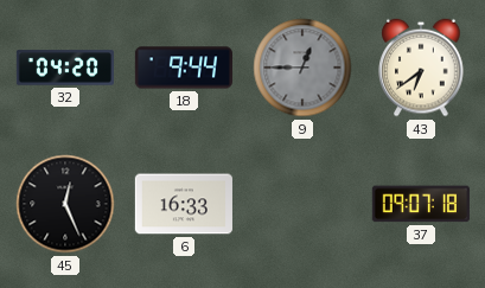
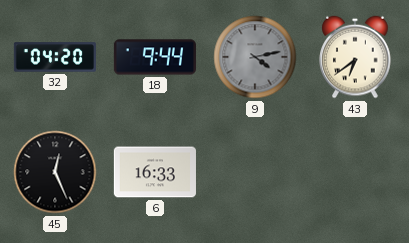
9: 12:45 -> 4:13
37: 09:07 -> none
